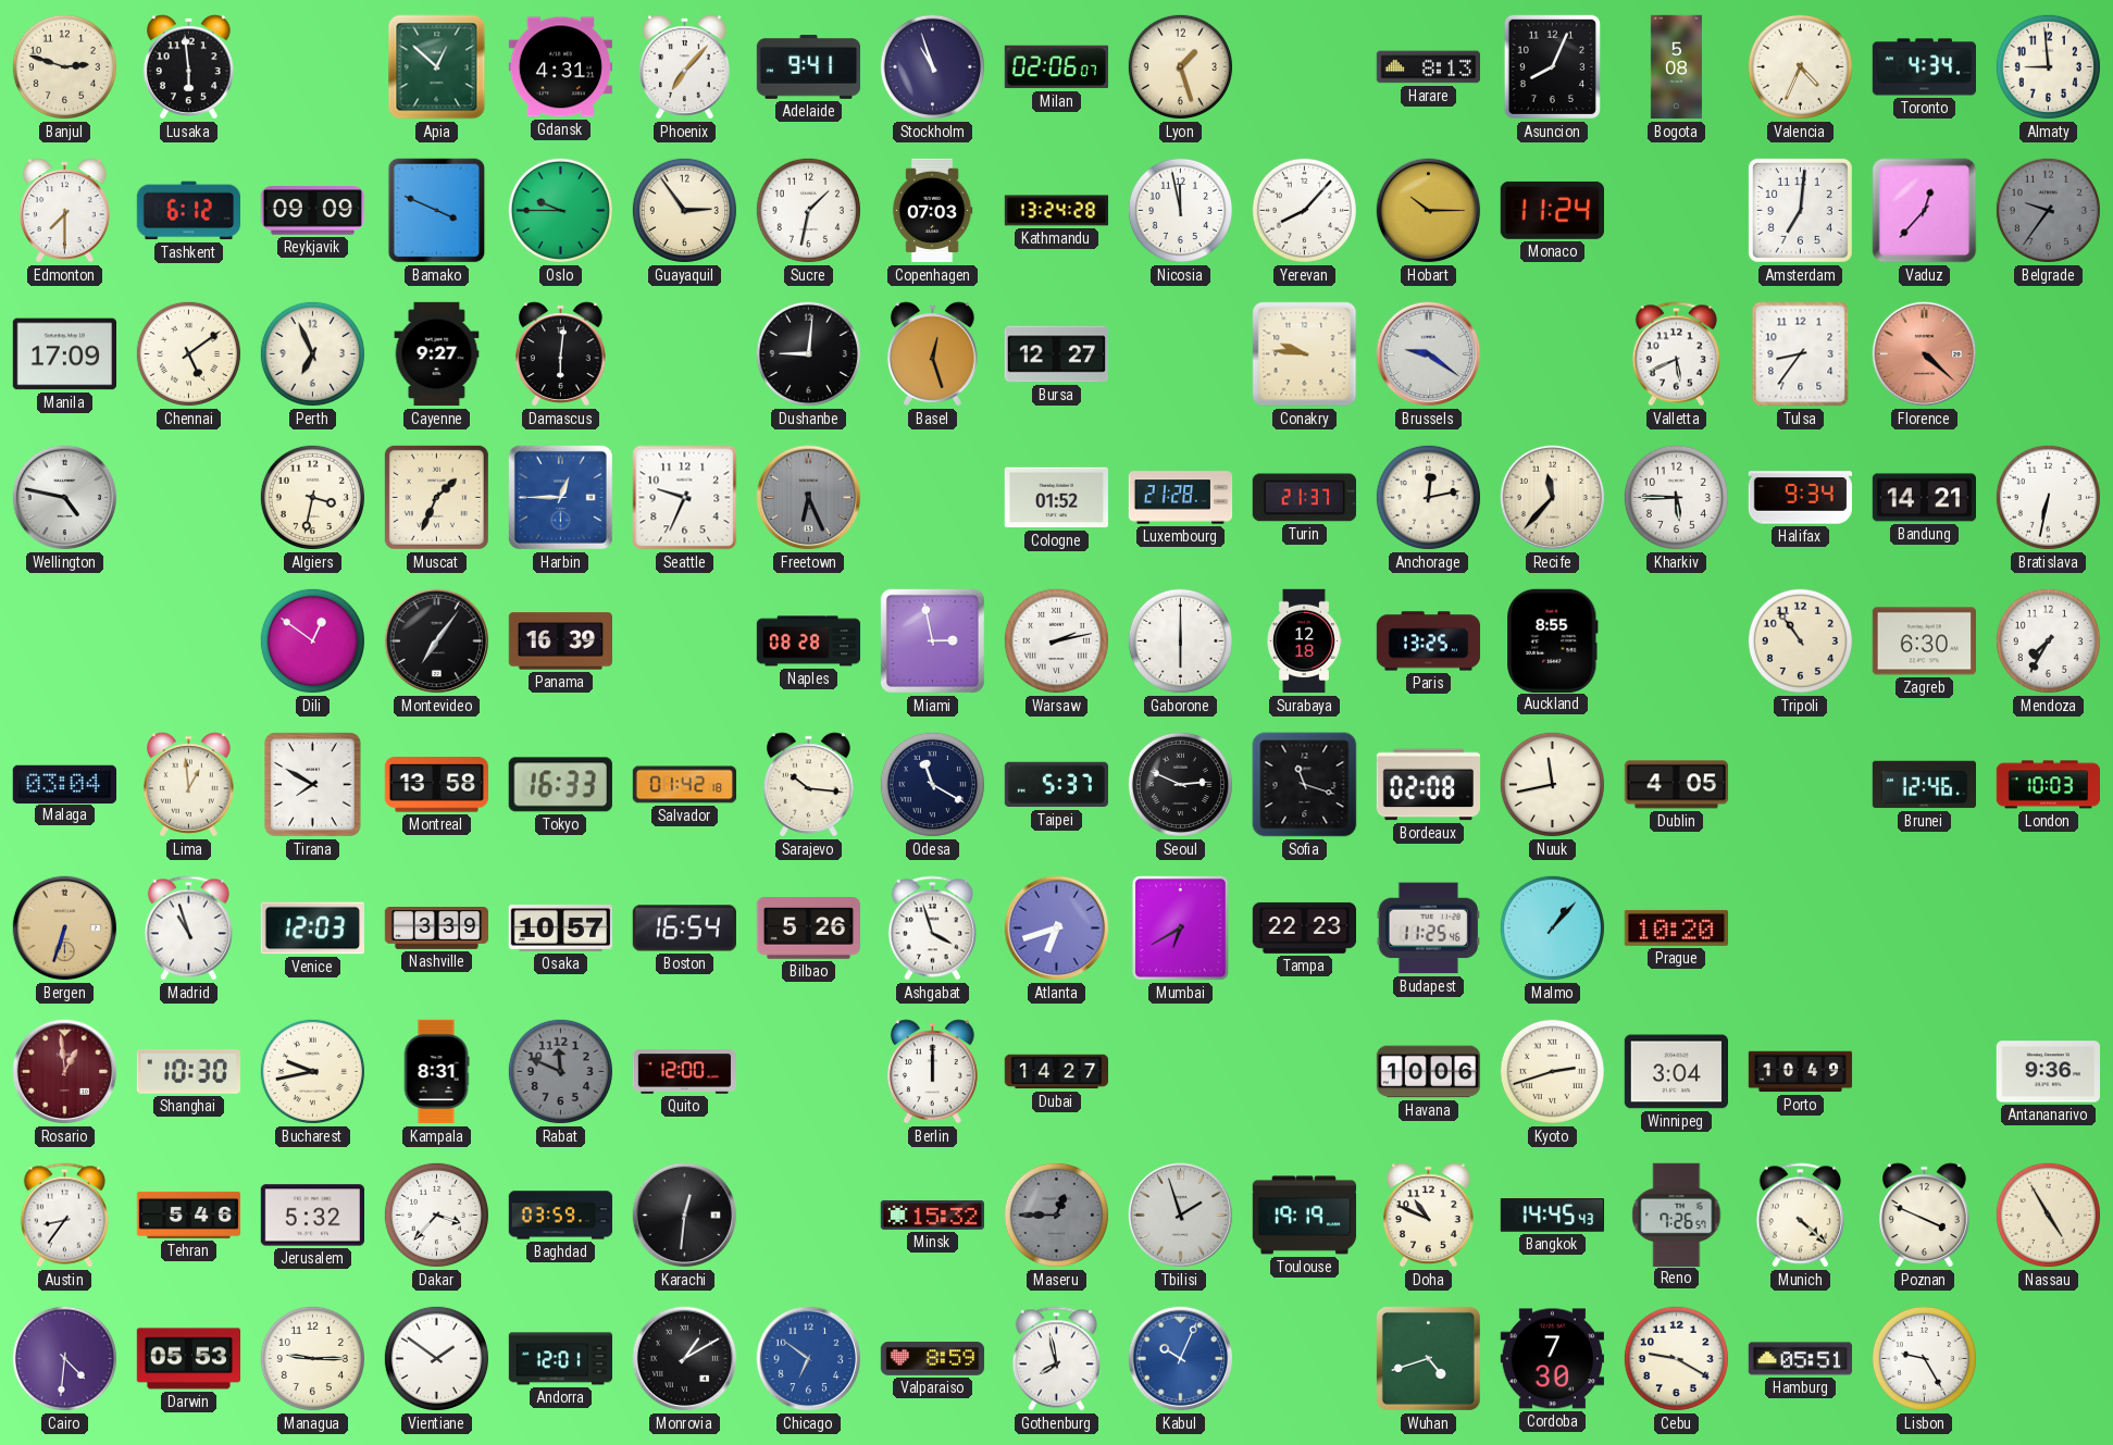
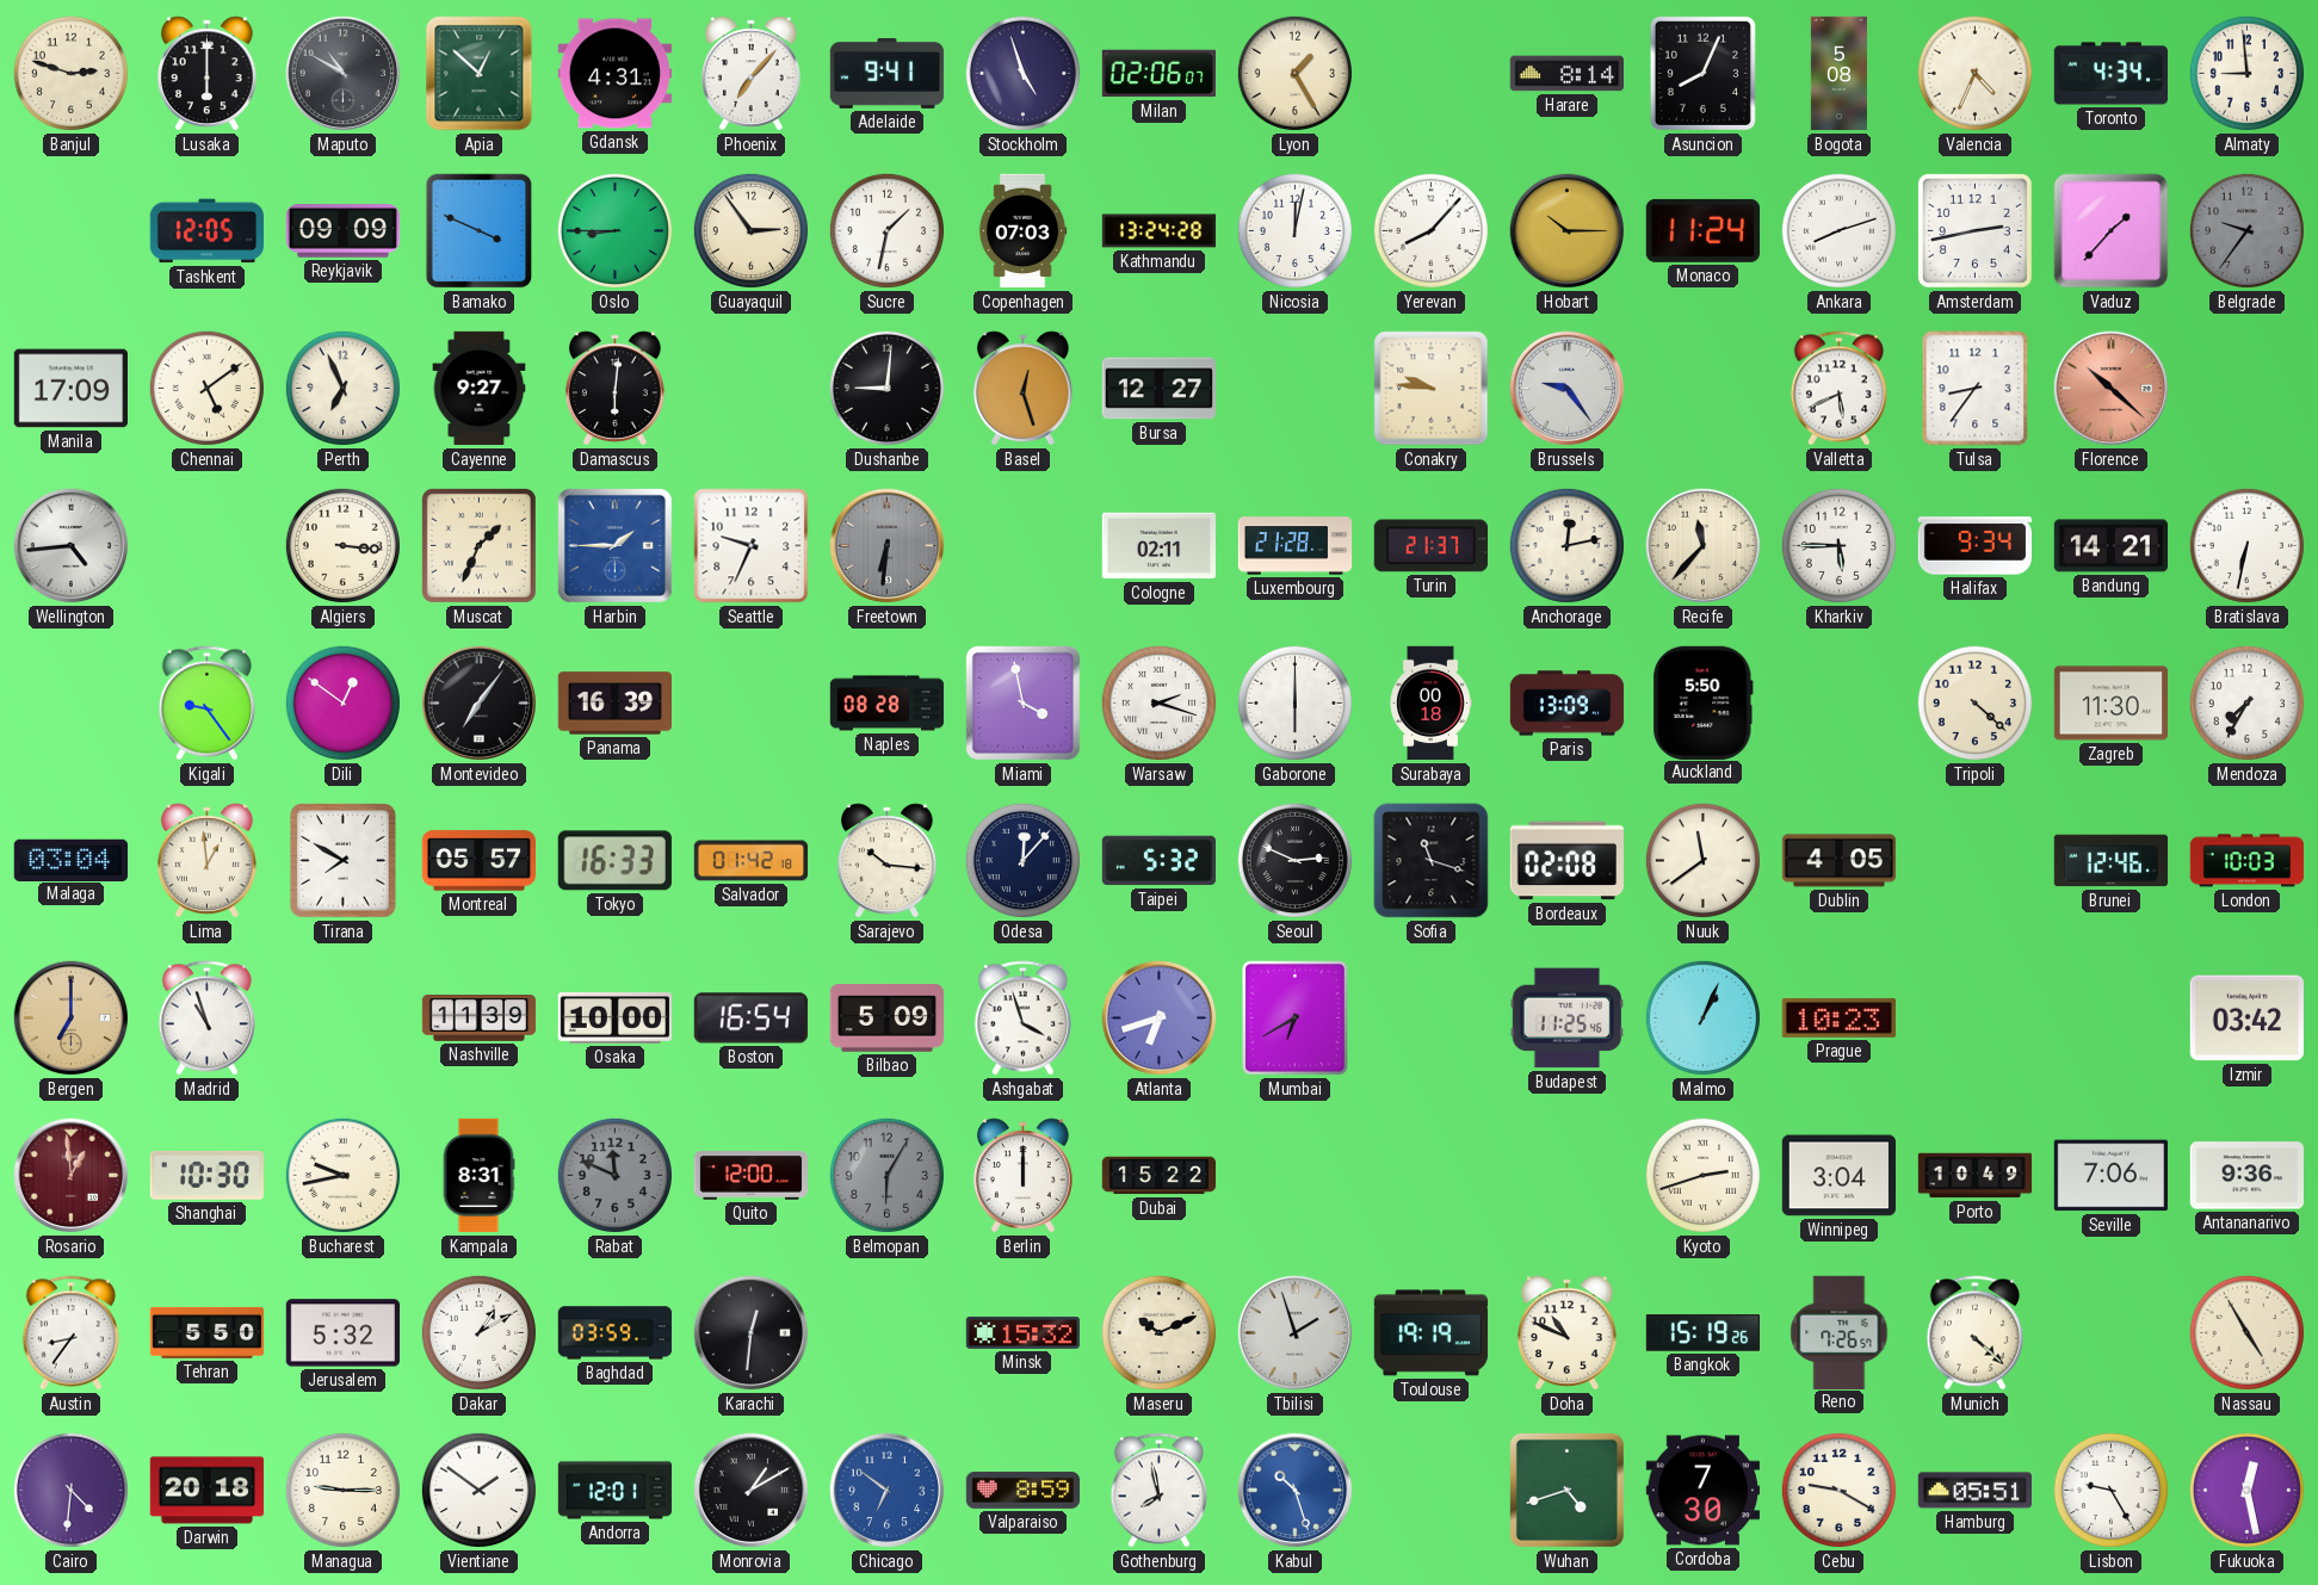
Lusaka: 5:59 -> 6:00
Maputo: none -> 10:50
Stockholm: 10:57 -> 4:57
Lyon: 1:27 -> 1:25
Harare: 8:13 -> 8:14
Edmonton: 7:30 -> none
Tashkent: 6:12 -> 12:05
Oslo: 9:45 -> 8:45
Nicosia: 11:58 -> 12:02
Ankara: none -> 8:12
Amsterdam: 7:01 -> 2:43
Vaduz: 12:37 -> 1:37
Brussels: 9:21 -> 9:24
Florence: 4:22 -> 10:22
Wellington: 4:47 -> 4:44
Algiers: 3:32 -> 3:16
Harbin: 12:45 -> 1:45
Freetown: 6:26 -> 6:31
Cologne: 01:52 -> 02:11
Kigali: none -> 9:24
Miami: 2:58 -> 3:58
Warsaw: 2:13 -> 2:18
Surabaya: 12:18 -> 00:18
Paris: 13:25 -> 13:09
Auckland: 8:55 -> 5:50
Tripoli: 10:54 -> 4:22
Zagreb: 6:30 -> 11:30
Montreal: 13:58 -> 05:57
Odesa: 11:20 -> 12:07
Taipei: 5:37 -> 5:32
Nuuk: 11:43 -> 11:39
Bergen: 6:33 -> 7:00
Venice: 12:03 -> none
Nashville: 3:39 -> 11:39
Osaka: 10:57 -> 10:00
Bilbao: 5:26 -> 5:09
Tampa: 22:23 -> none
Malmo: 1:07 -> 1:04
Prague: 10:20 -> 10:23
Izmir: none -> 03:42
Belmopan: none -> 6:05
Dubai: 14:27 -> 15:22
Havana: 10:06 -> none
Seville: none -> 7:06
Tehran: 5:46 -> 5:50
Dakar: 3:37 -> 1:10
Maseru: 12:45 -> 10:11
Maseru dial: grey -> cream
Bangkok: 14:45 -> 15:19
Poznan: 3:49 -> none
Darwin: 05:53 -> 20:18
Kabul: 10:04 -> 10:27
Fukuoka: none -> 12:28
